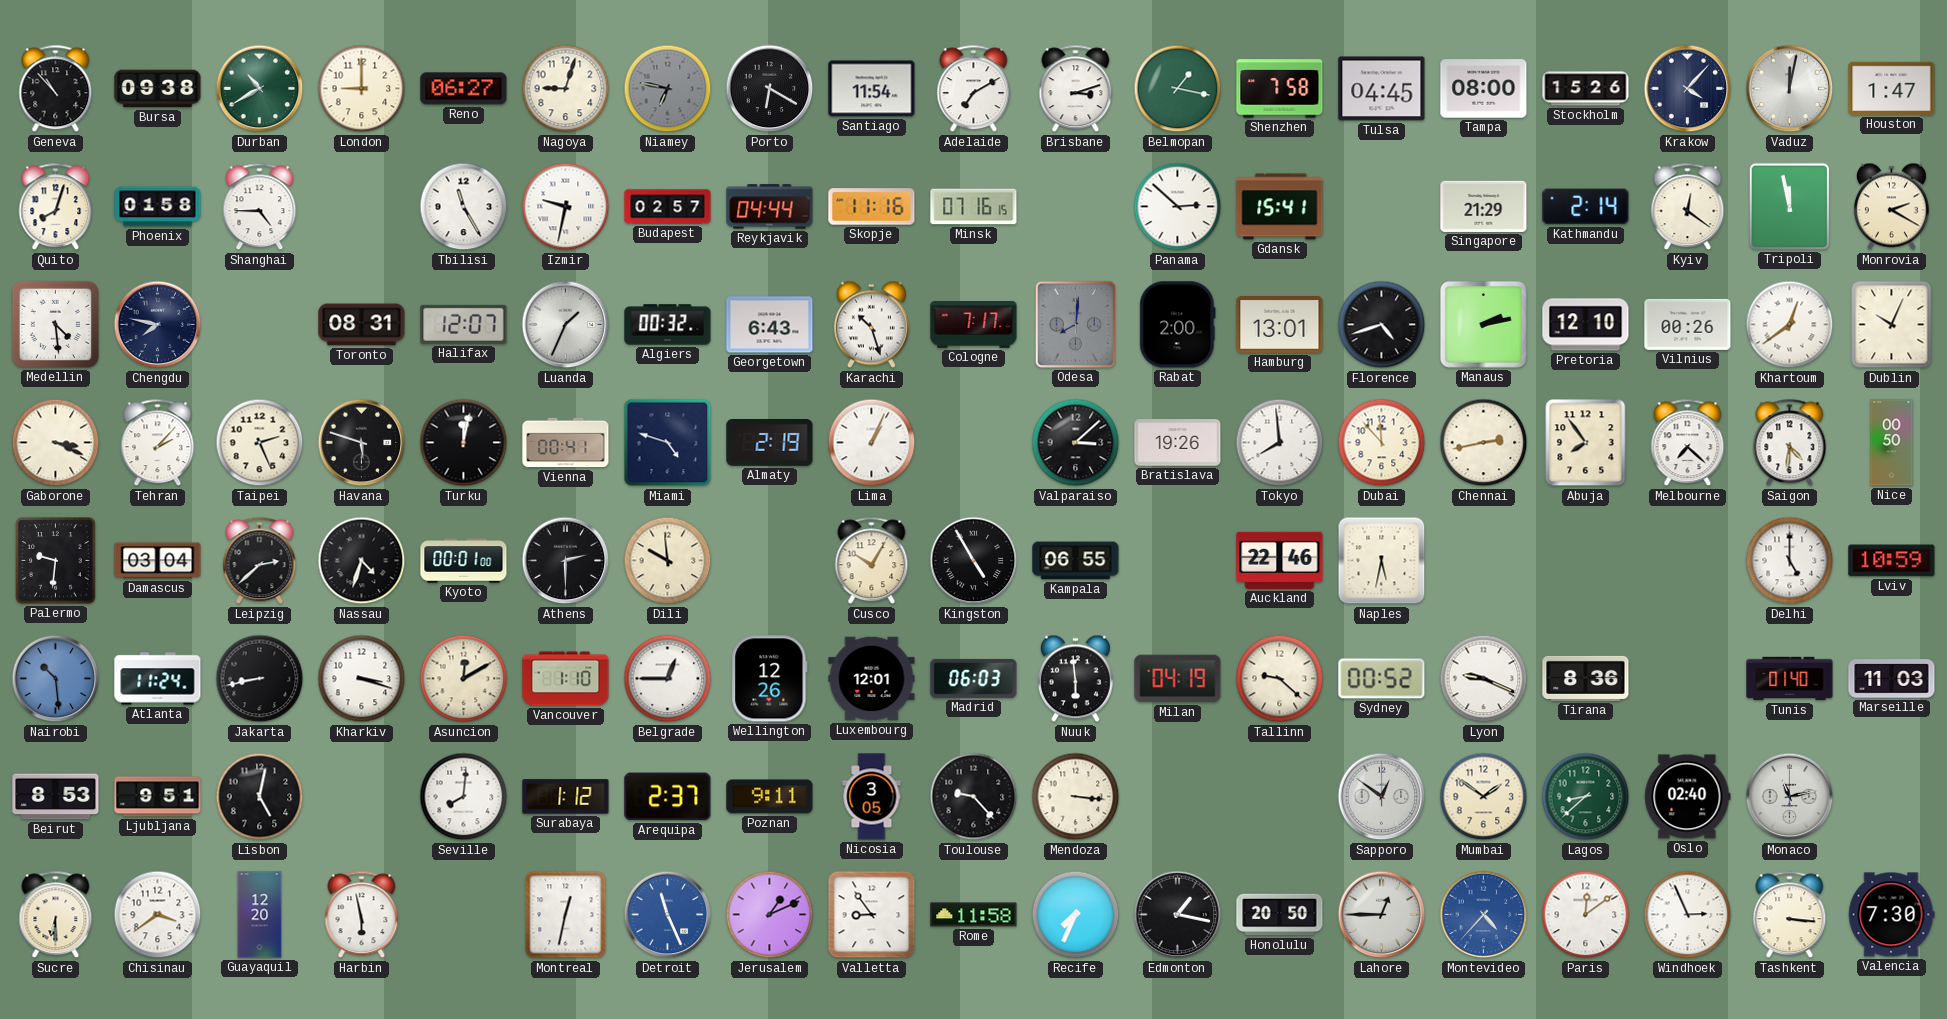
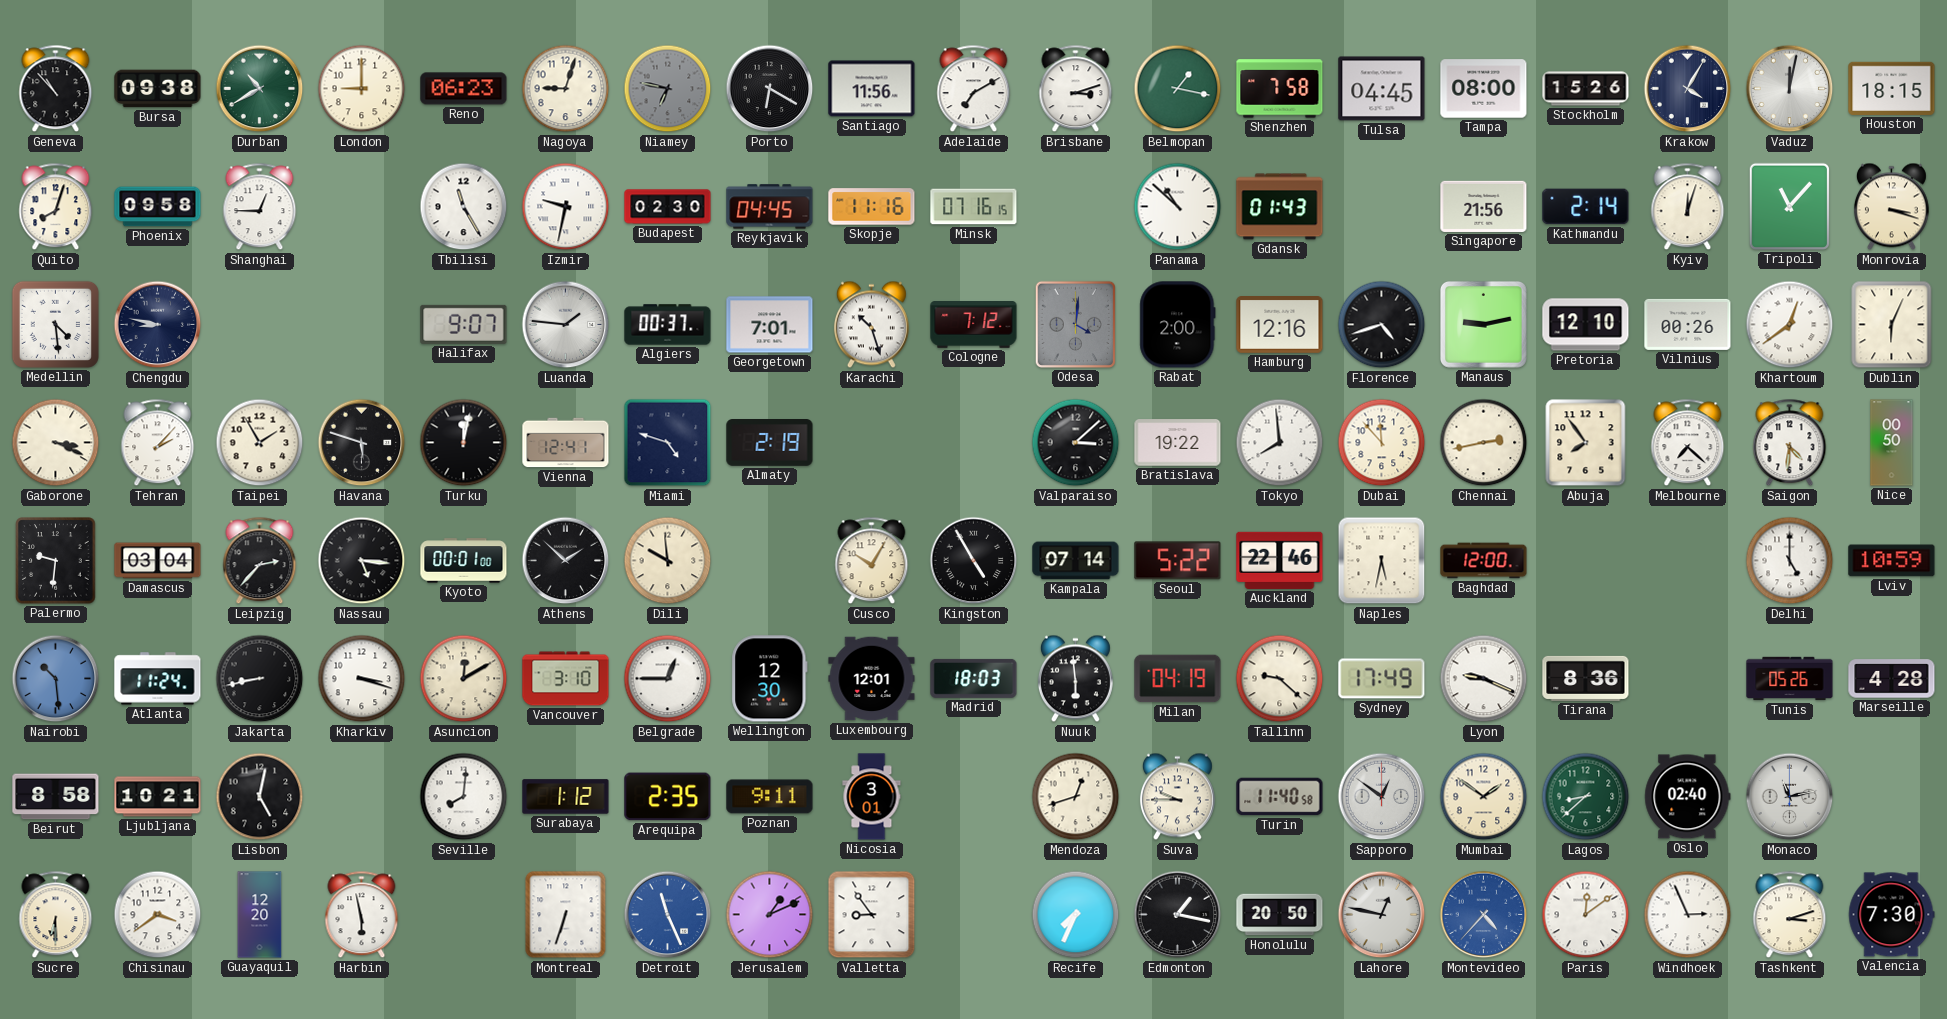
Reno: 06:27 -> 06:23
Santiago: 11:54 -> 11:56
Krakow: 4:07 -> 4:05
Houston: 1:47 -> 18:15
Phoenix: 01:58 -> 09:58
Shanghai: 4:45 -> 12:45
Budapest: 02:57 -> 02:30
Reykjavik: 04:44 -> 04:45
Panama: 2:52 -> 10:52
Gdansk: 15:41 -> 01:43
Singapore: 21:29 -> 21:56
Kyiv: 12:21 -> 12:03
Tripoli: 11:58 -> 11:07
Monrovia: 2:20 -> 3:18
Chengdu: 7:47 -> 8:47
Toronto: 08:31 -> none
Halifax: 12:07 -> 9:07
Luanda: 1:34 -> 1:46
Algiers: 00:32 -> 00:37
Georgetown: 6:43 -> 7:01
Cologne: 7:17 -> 7:12
Odesa: 8:01 -> 4:01
Hamburg: 13:01 -> 12:16
Manaus: 2:13 -> 9:13
Dublin: 10:04 -> 6:04
Taipei: 2:26 -> 1:55
Vienna: 00:41 -> 12:41
Lima: 1:04 -> none
Bratislava: 19:26 -> 19:22
Leipzig: 2:38 -> 2:37
Nassau: 4:33 -> 5:16
Athens: 2:30 -> 1:52
Kampala: 06:55 -> 07:14
Seoul: none -> 5:22
Baghdad: none -> 12:00
Vancouver: 1:10 -> 3:10
Wellington: 12:26 -> 12:30
Madrid: 06:03 -> 18:03
Sydney: 00:52 -> 17:49
Tunis: 01:40 -> 05:26
Marseille: 11:03 -> 4:28
Beirut: 8:53 -> 8:58
Ljubljana: 9:51 -> 10:21
Arequipa: 2:37 -> 2:35
Nicosia: 3:05 -> 3:01
Toulouse: 9:23 -> none
Mendoza: 3:16 -> 12:42
Suva: none -> 9:45
Turin: none -> 11:40
Montreal: 12:32 -> 6:33
Rome: 11:58 -> none
Lahore: 12:45 -> 12:47
Tashkent: 3:16 -> 3:12
